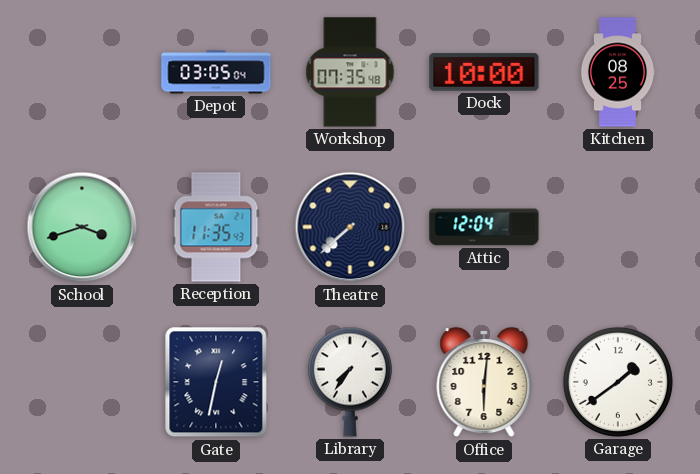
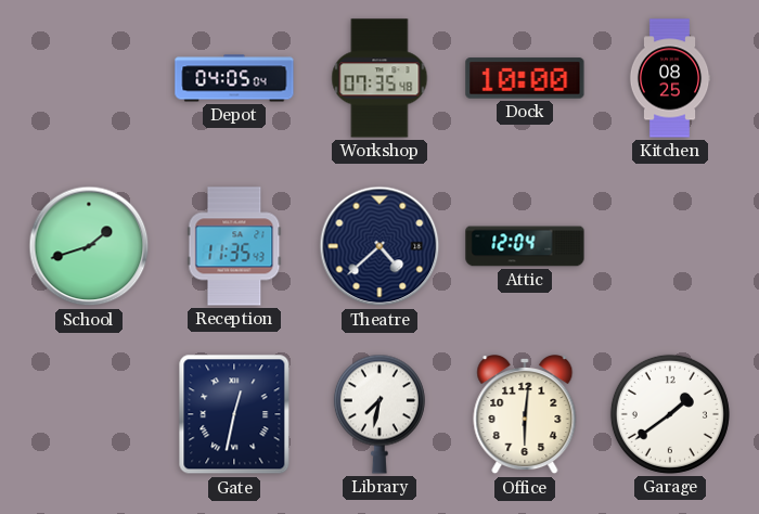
Depot: 03:05 -> 04:05
School: 3:42 -> 1:42
Theatre: 7:38 -> 4:38
Library: 7:36 -> 7:32
